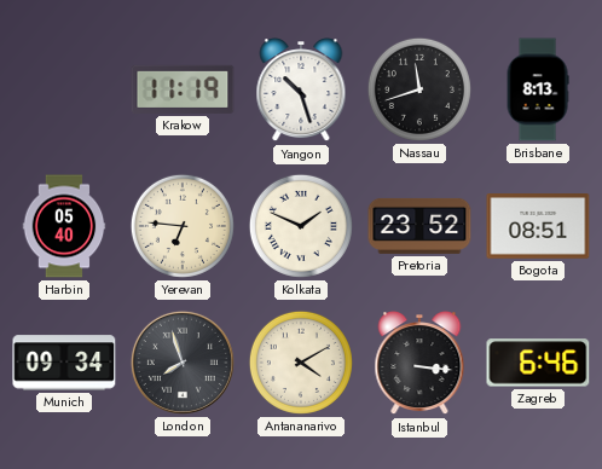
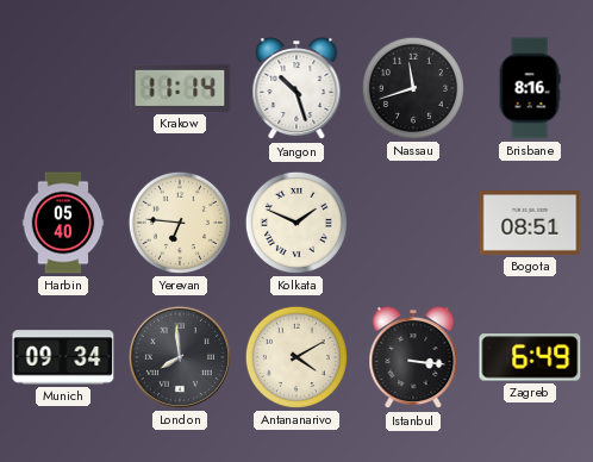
Krakow: 11:19 -> 11:14
Brisbane: 8:13 -> 8:16
Pretoria: 23:52 -> none
London: 7:57 -> 7:59
Zagreb: 6:46 -> 6:49
